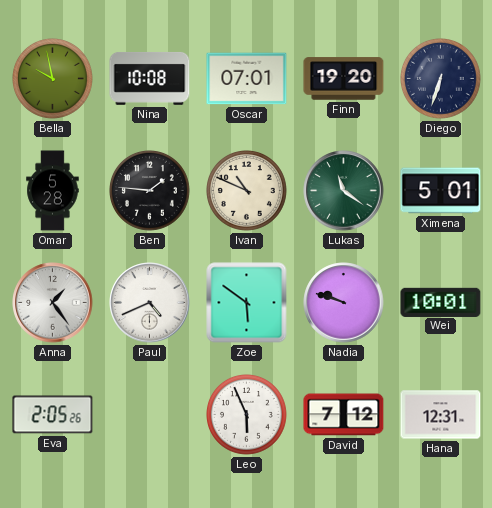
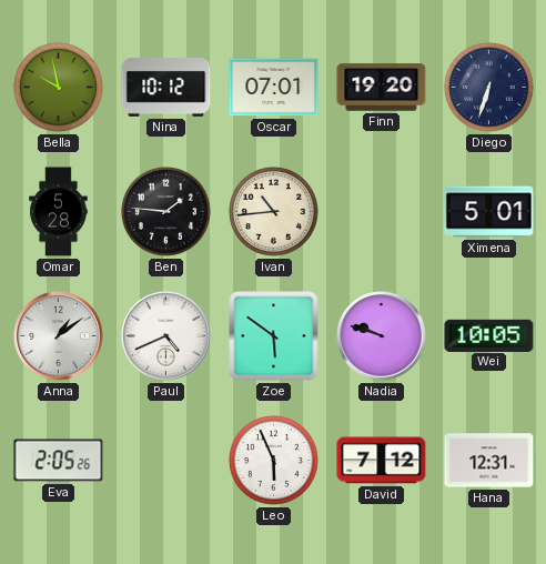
Nina: 10:08 -> 10:12
Ivan: 10:49 -> 10:44
Lukas: 11:21 -> none
Anna: 1:24 -> 1:09
Wei: 10:01 -> 10:05
